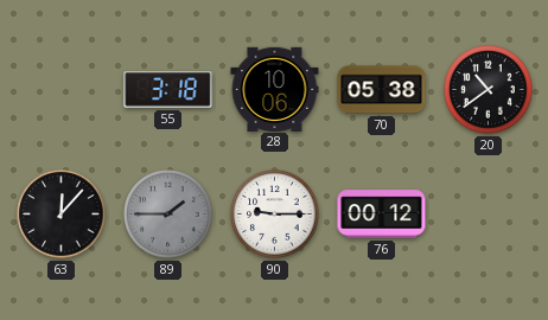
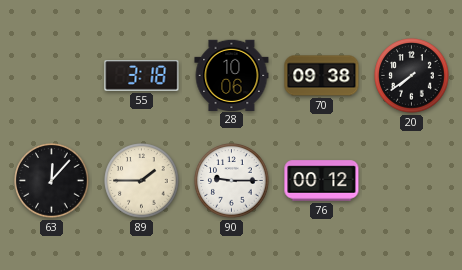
70: 05:38 -> 09:38
20: 10:39 -> 7:39
89 dial: grey -> cream
